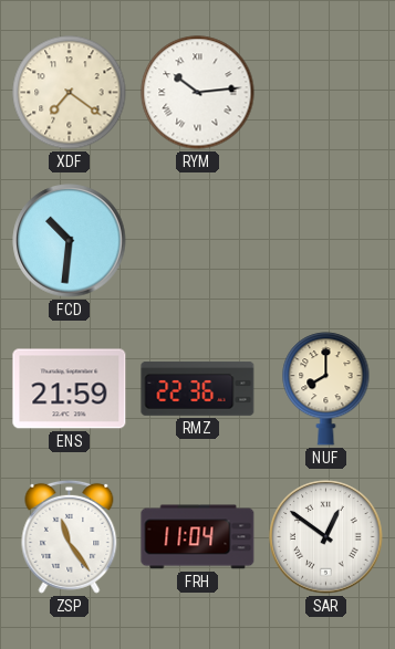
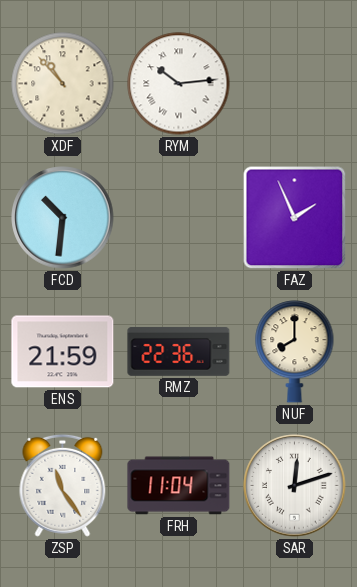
XDF: 7:21 -> 10:53
FAZ: none -> 1:56
SAR: 12:51 -> 12:12
